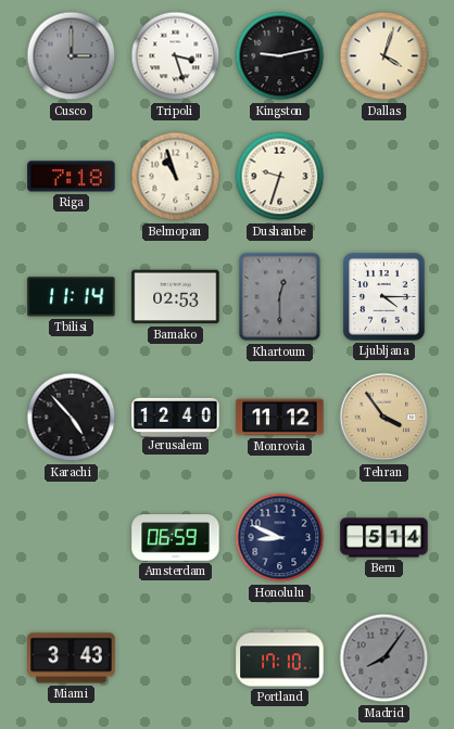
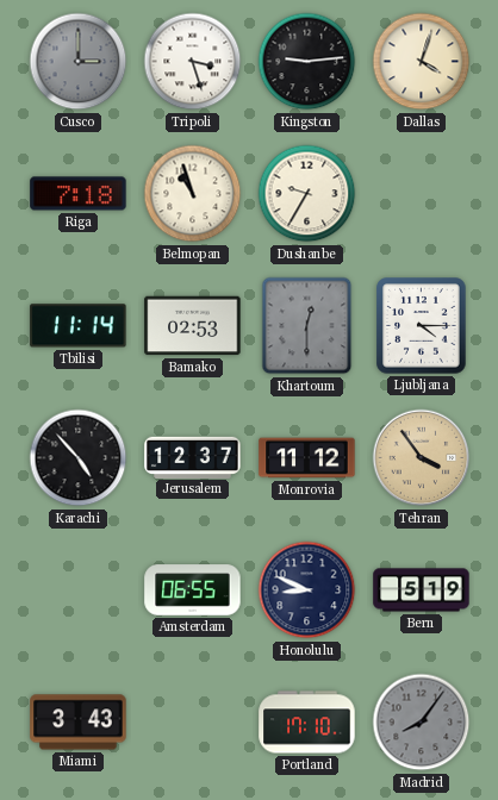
Kingston: 9:13 -> 9:14
Dushanbe: 9:33 -> 9:35
Jerusalem: 12:40 -> 12:37
Amsterdam: 06:59 -> 06:55
Bern: 5:14 -> 5:19
